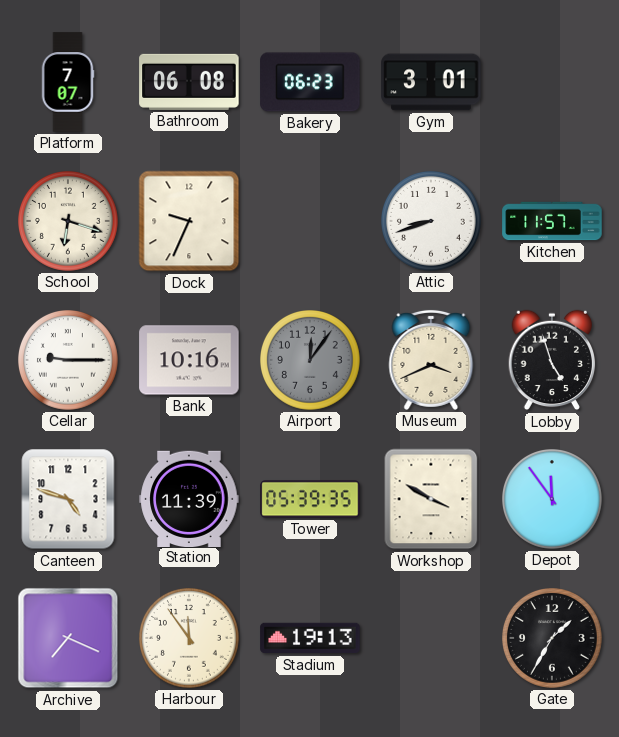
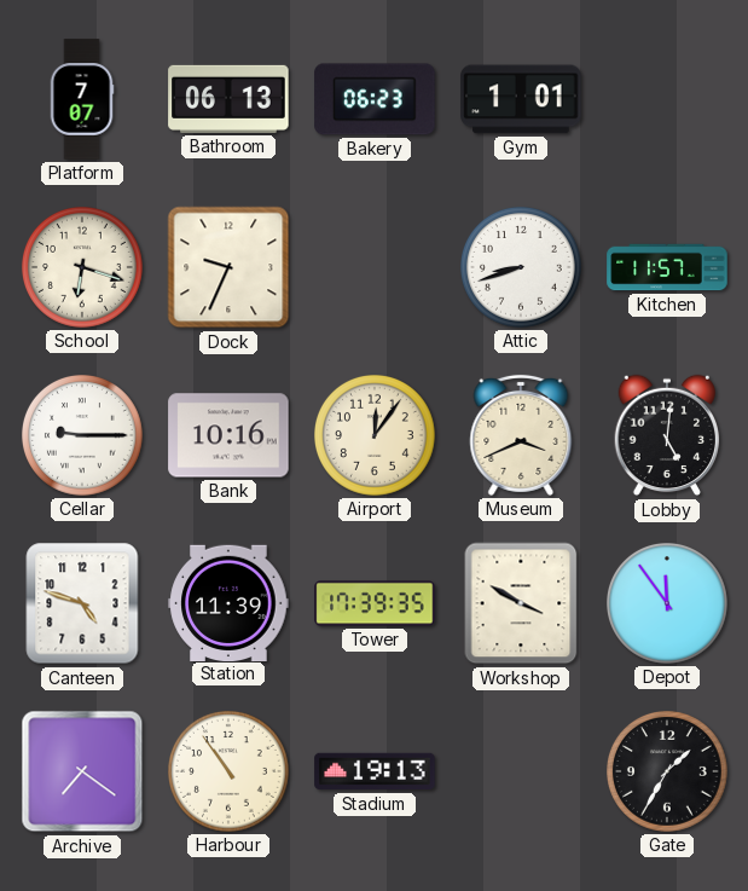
Bathroom: 06:08 -> 06:13
Gym: 3:01 -> 1:01
Airport dial: grey -> cream
Lobby: 4:57 -> 5:01
Tower: 05:39 -> 17:39
Archive: 7:19 -> 7:21
Harbour: 11:54 -> 10:54
